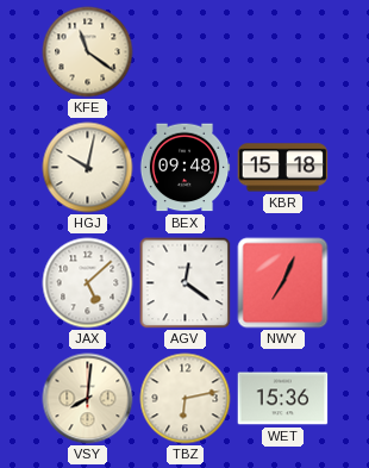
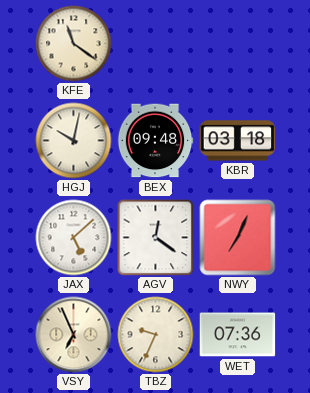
KBR: 15:18 -> 03:18
VSY: 8:01 -> 6:56
TBZ: 6:13 -> 9:34
WET: 15:36 -> 07:36
